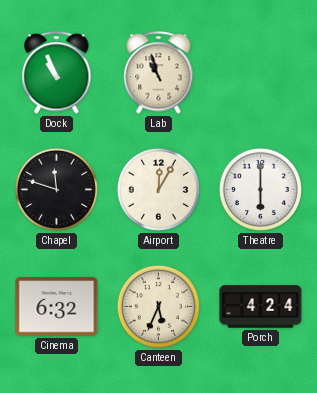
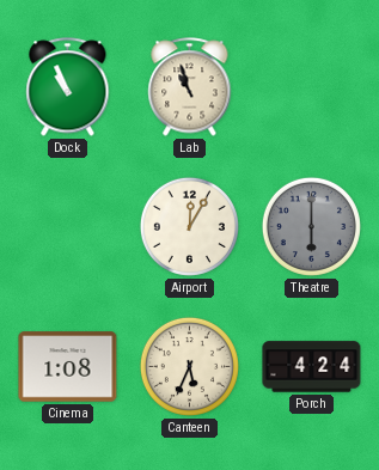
Chapel: 11:48 -> none
Theatre dial: white -> grey
Cinema: 6:32 -> 1:08
